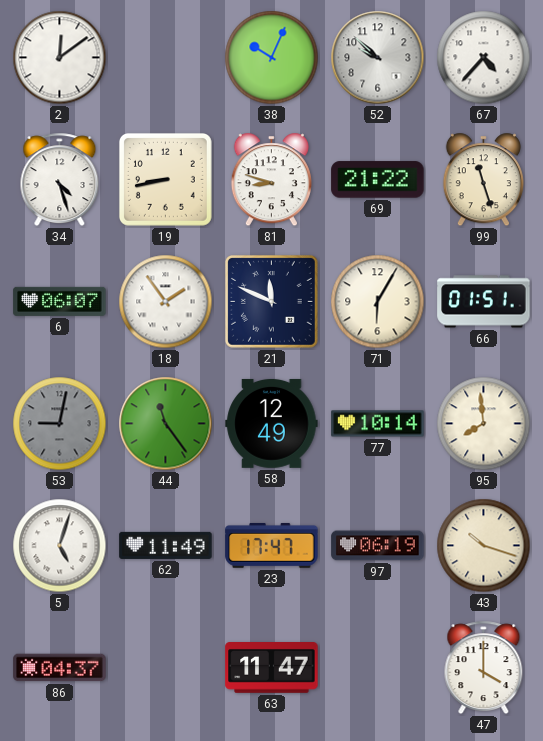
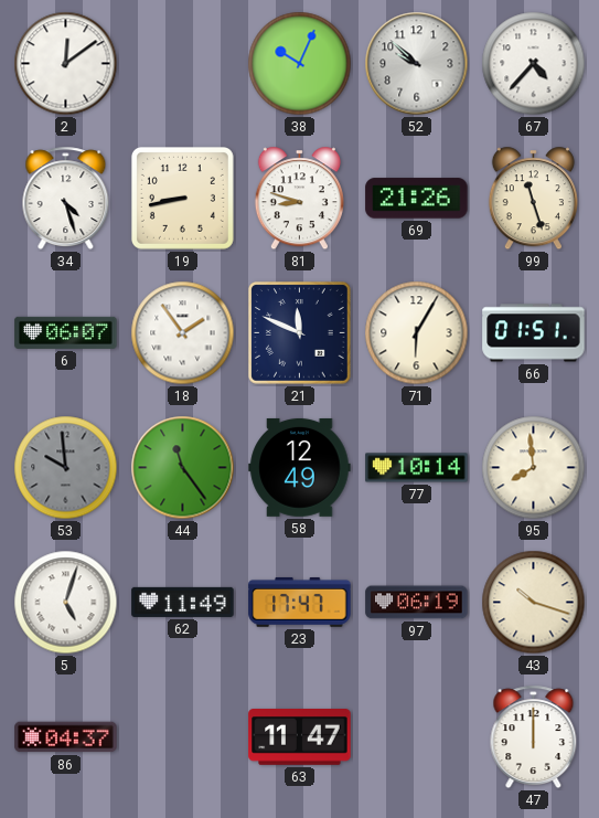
69: 21:22 -> 21:26
53: 9:02 -> 9:59
47: 4:00 -> 12:00
